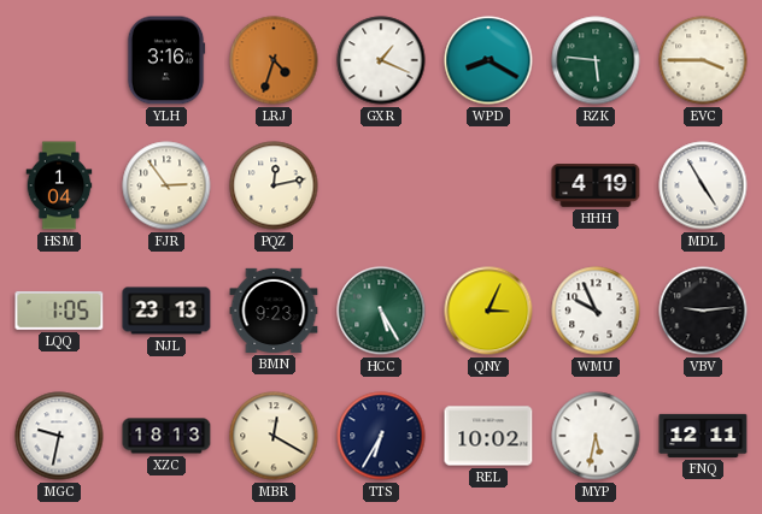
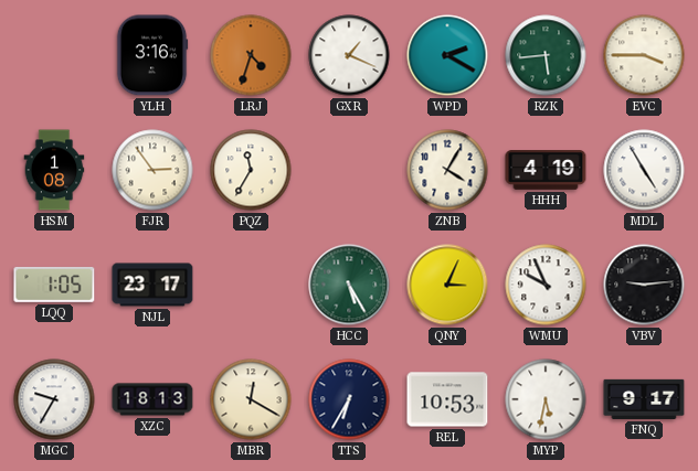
WPD: 8:20 -> 2:20
RZK: 5:46 -> 5:44
HSM: 1:04 -> 1:08
PQZ: 12:13 -> 11:35
ZNB: none -> 4:05
NJL: 23:13 -> 23:17
BMN: 9:23 -> none
MGC: 9:32 -> 9:35
REL: 10:02 -> 10:53
FNQ: 12:11 -> 9:17
